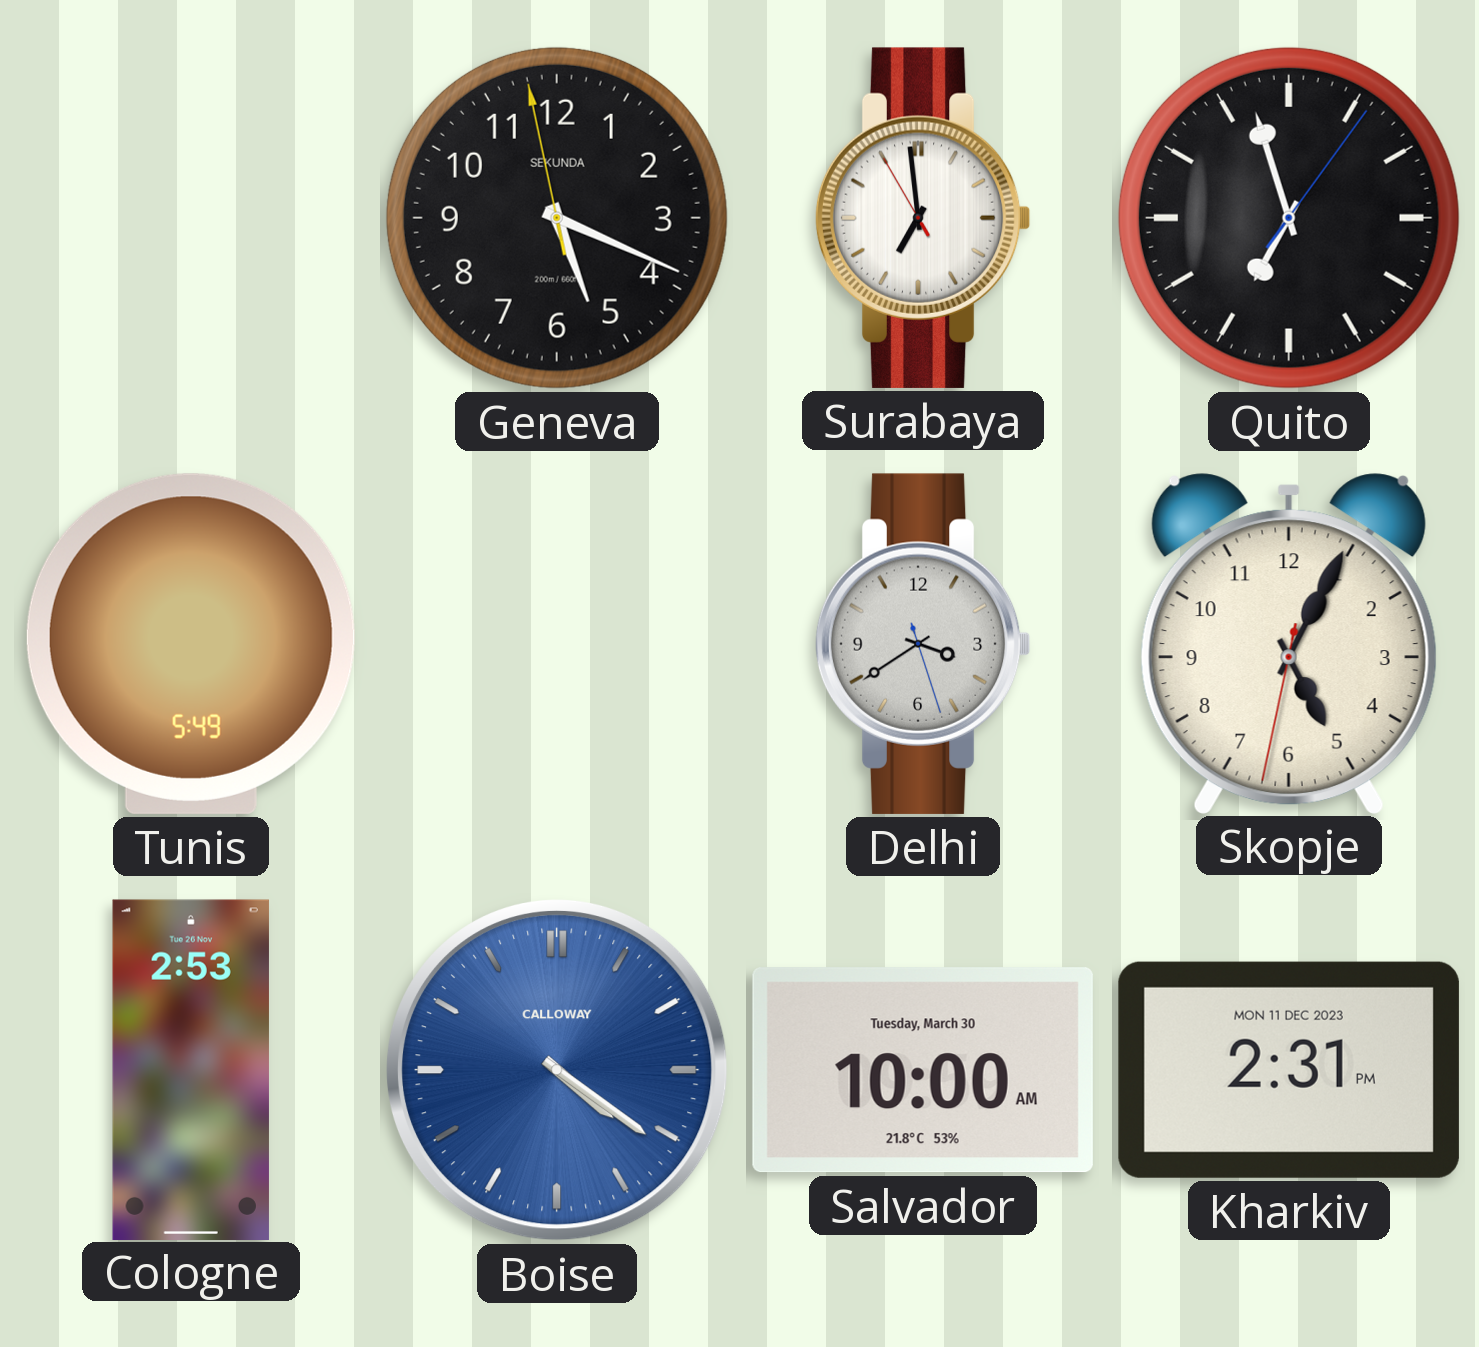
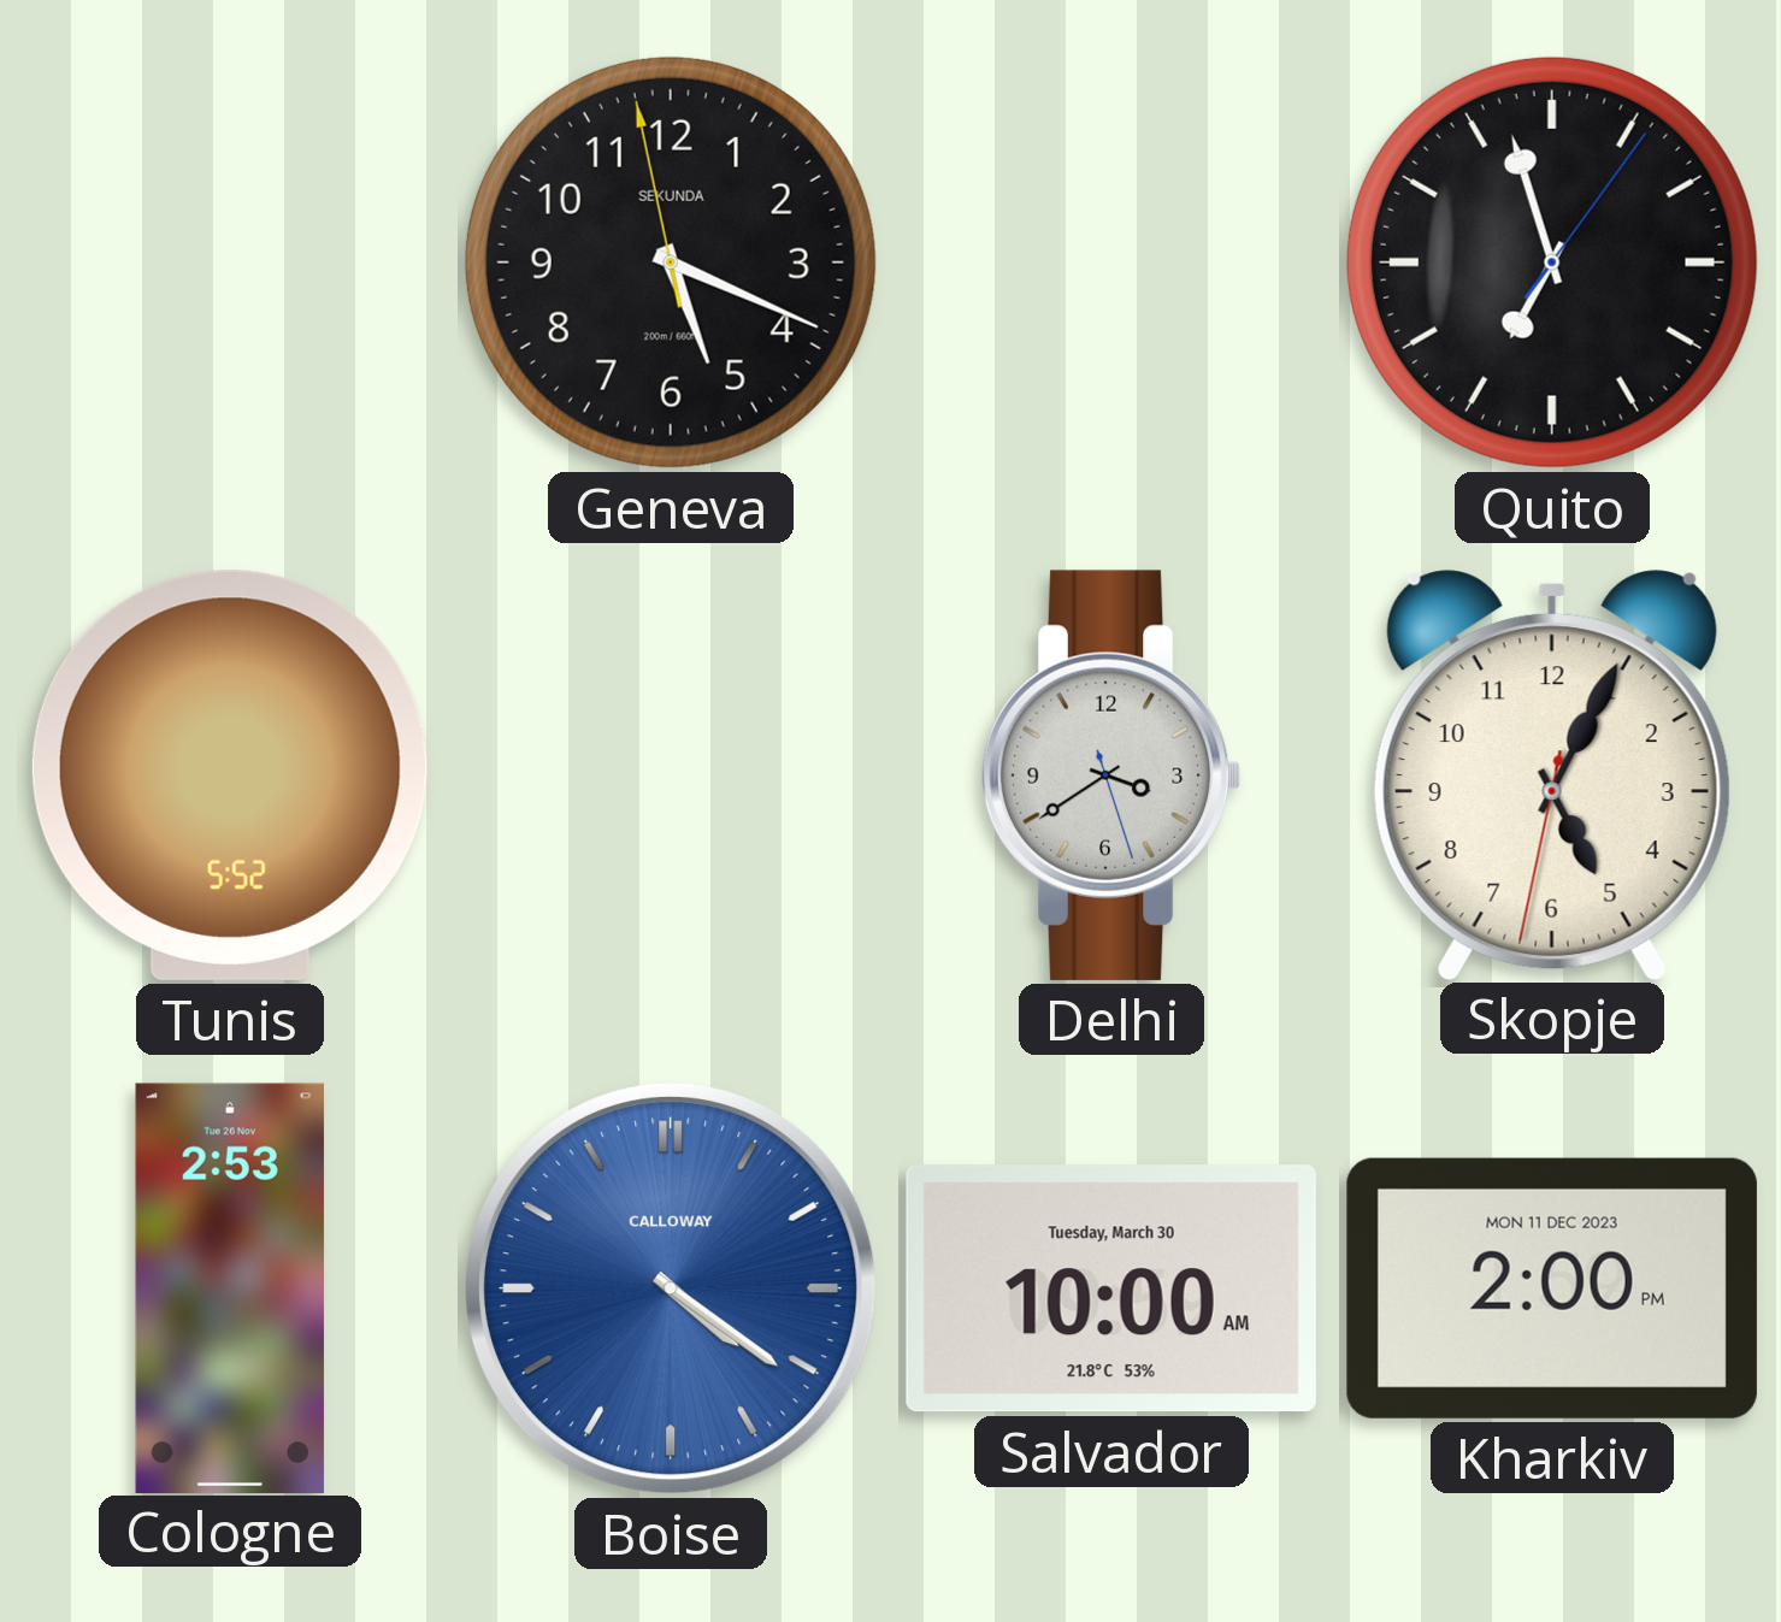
Surabaya: 6:58 -> none
Tunis: 5:49 -> 5:52
Kharkiv: 2:31 -> 2:00
